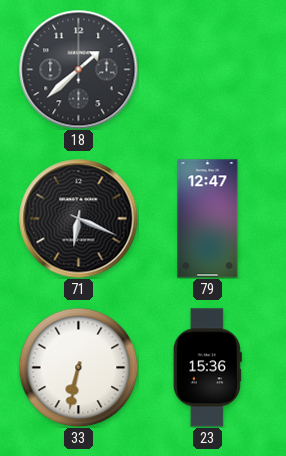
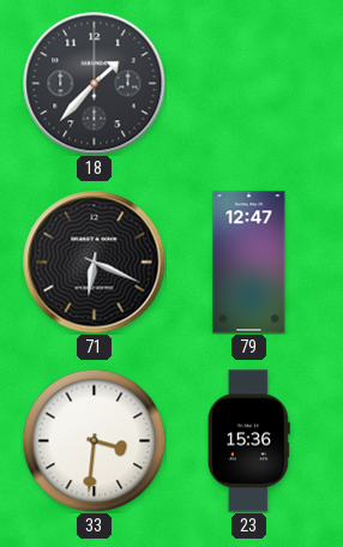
18: 1:38 -> 1:37
33: 6:32 -> 3:31
